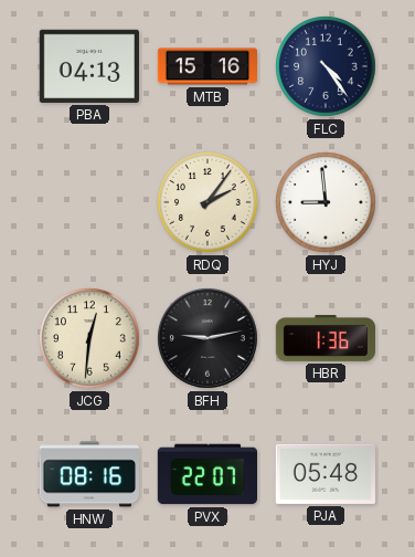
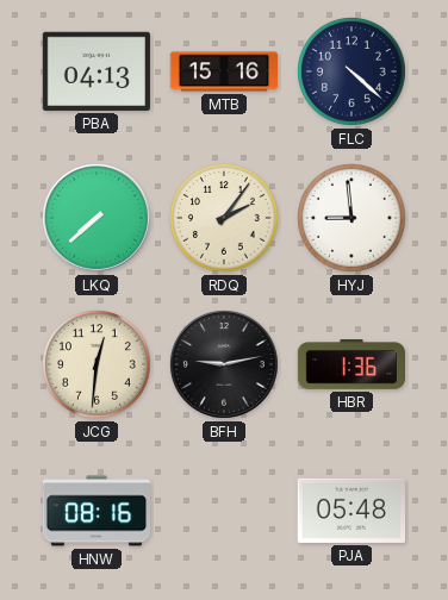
FLC: 4:24 -> 4:22
LKQ: none -> 7:38
PVX: 22:07 -> none
